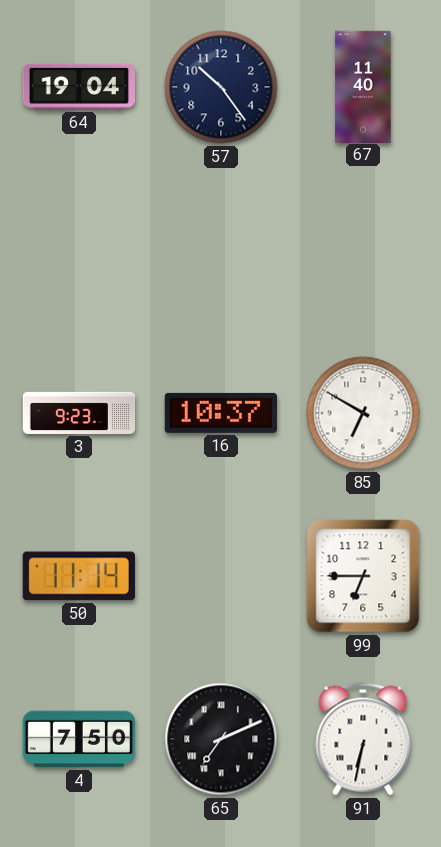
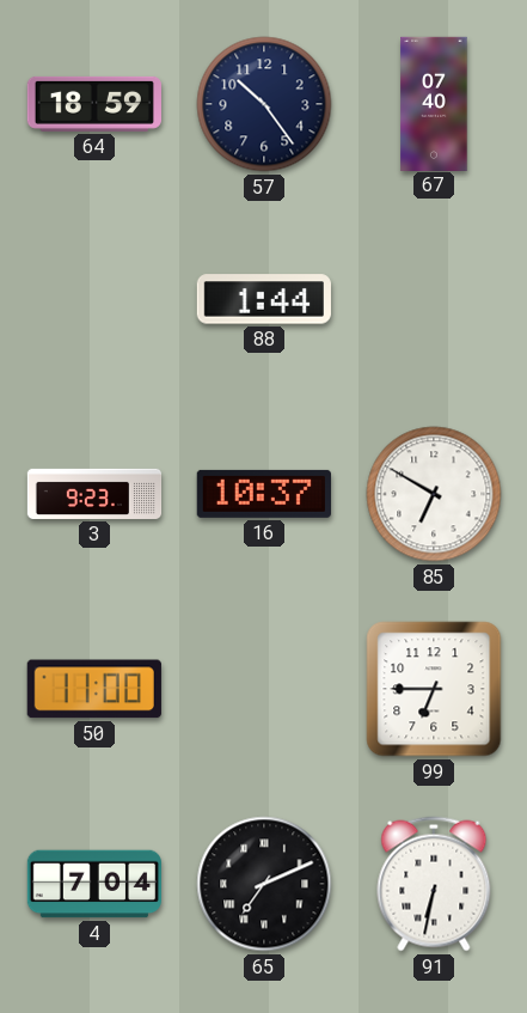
64: 19:04 -> 18:59
67: 11:40 -> 07:40
88: none -> 1:44
50: 11:14 -> 11:00
4: 7:50 -> 7:04
